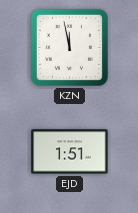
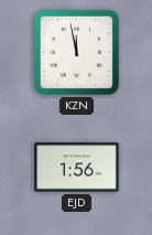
EJD: 1:51 -> 1:56
